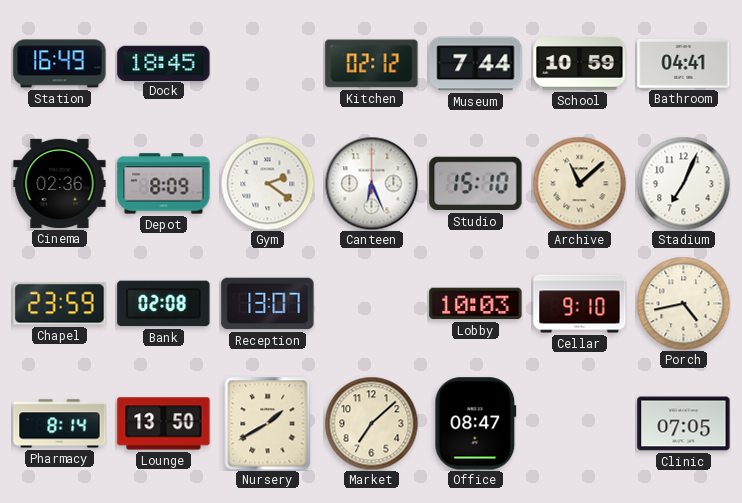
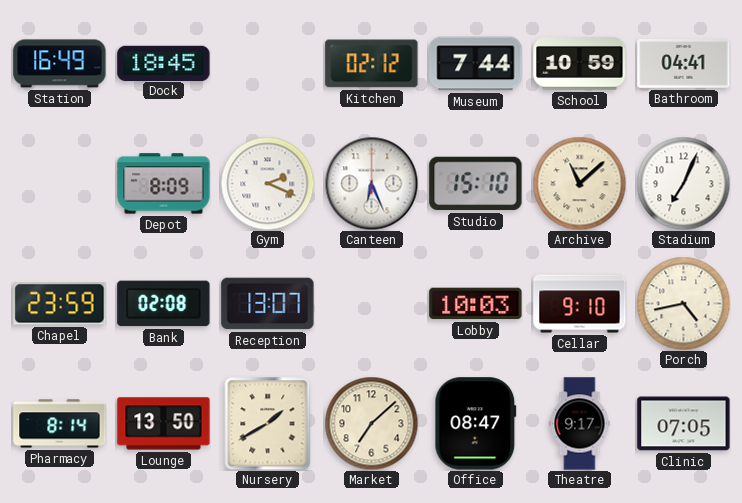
Cinema: 02:36 -> none
Gym: 2:21 -> 2:19
Theatre: none -> 9:17
